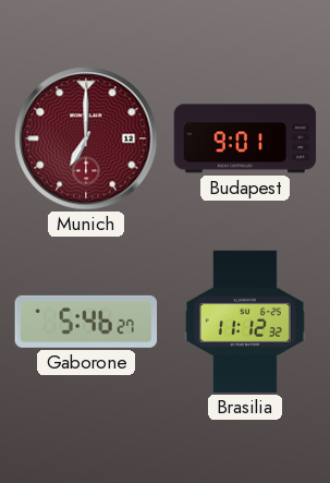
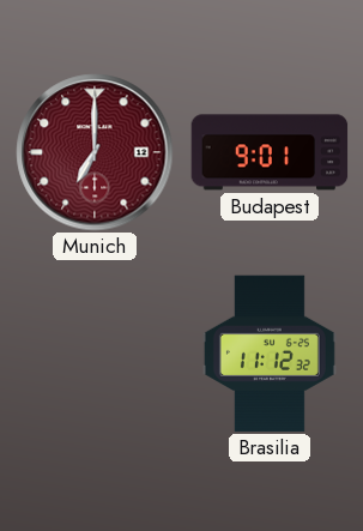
Gaborone: 5:46 -> none
